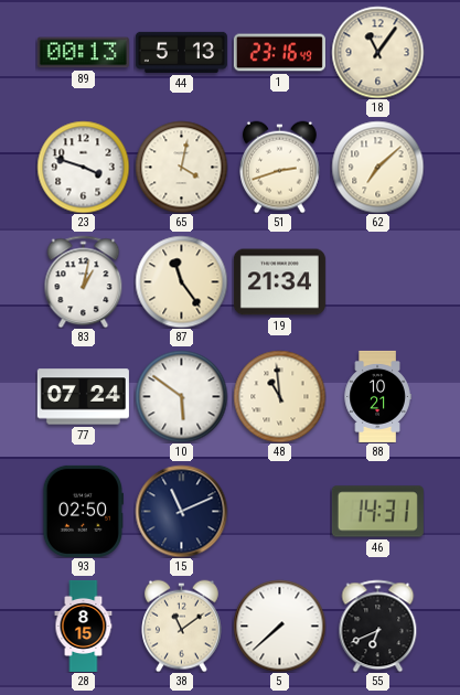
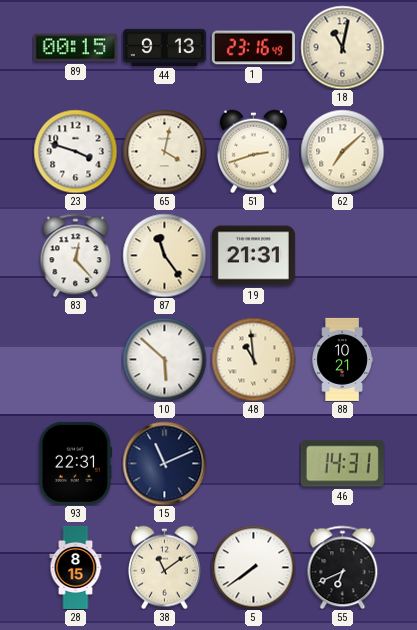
89: 00:13 -> 00:15
44: 5:13 -> 9:13
18: 11:06 -> 11:02
83: 1:02 -> 12:23
19: 21:34 -> 21:31
77: 07:24 -> none
10: 5:51 -> 5:52
93: 02:50 -> 22:31
5: 7:38 -> 7:39
